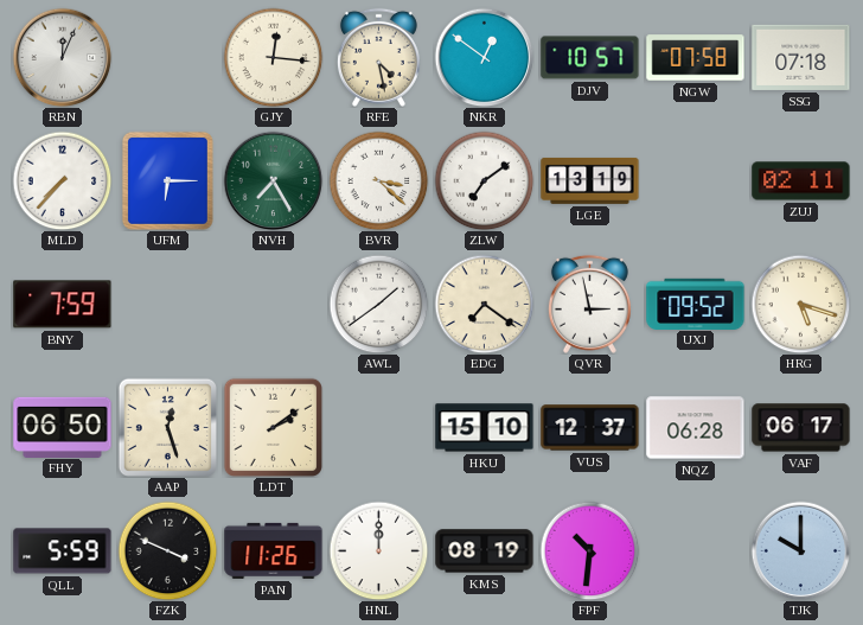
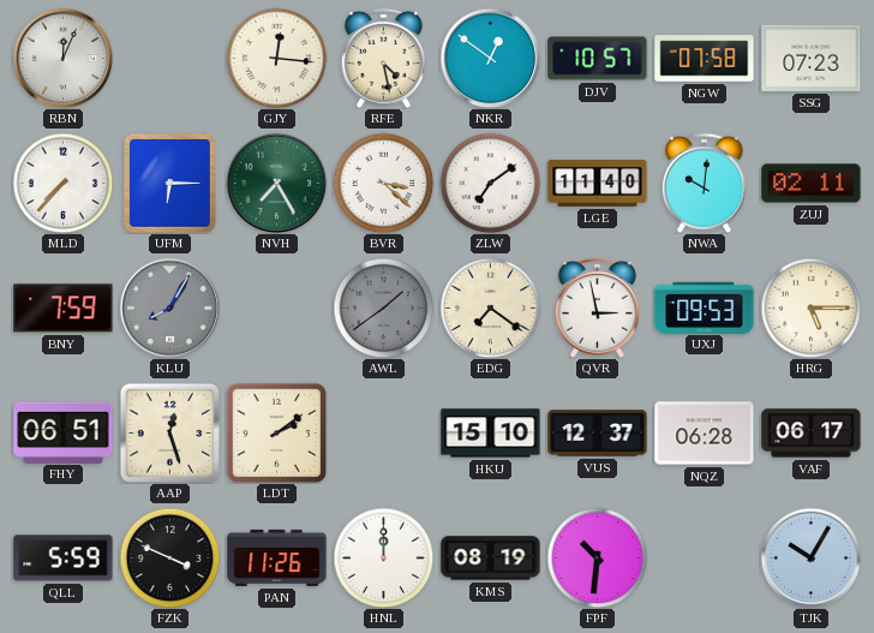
SSG: 07:18 -> 07:23
LGE: 13:19 -> 11:40
NWA: none -> 10:01
KLU: none -> 8:05
AWL dial: white -> grey
UXJ: 09:52 -> 09:53
HRG: 5:18 -> 5:15
FHY: 06:50 -> 06:51
TJK: 10:00 -> 10:05
